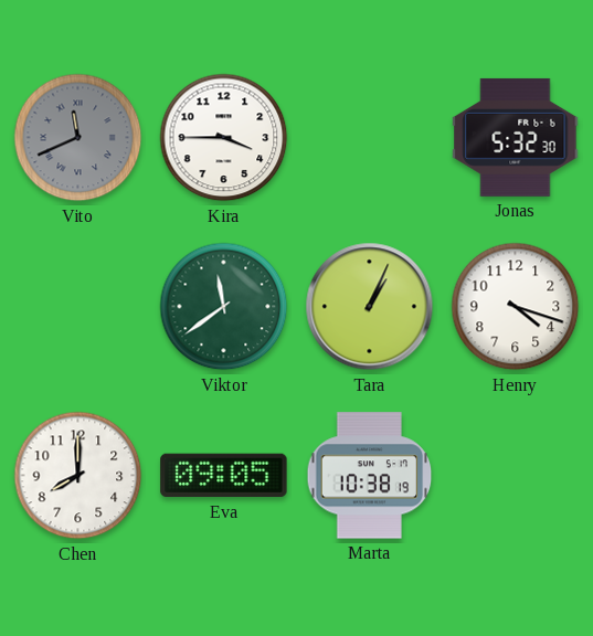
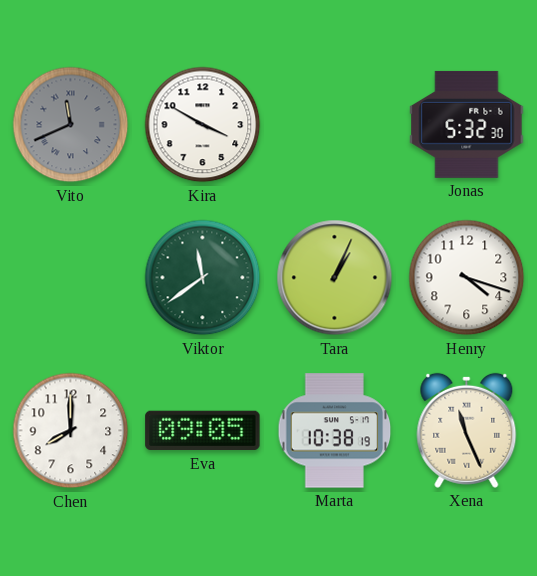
Kira: 3:45 -> 3:50
Xena: none -> 11:26
